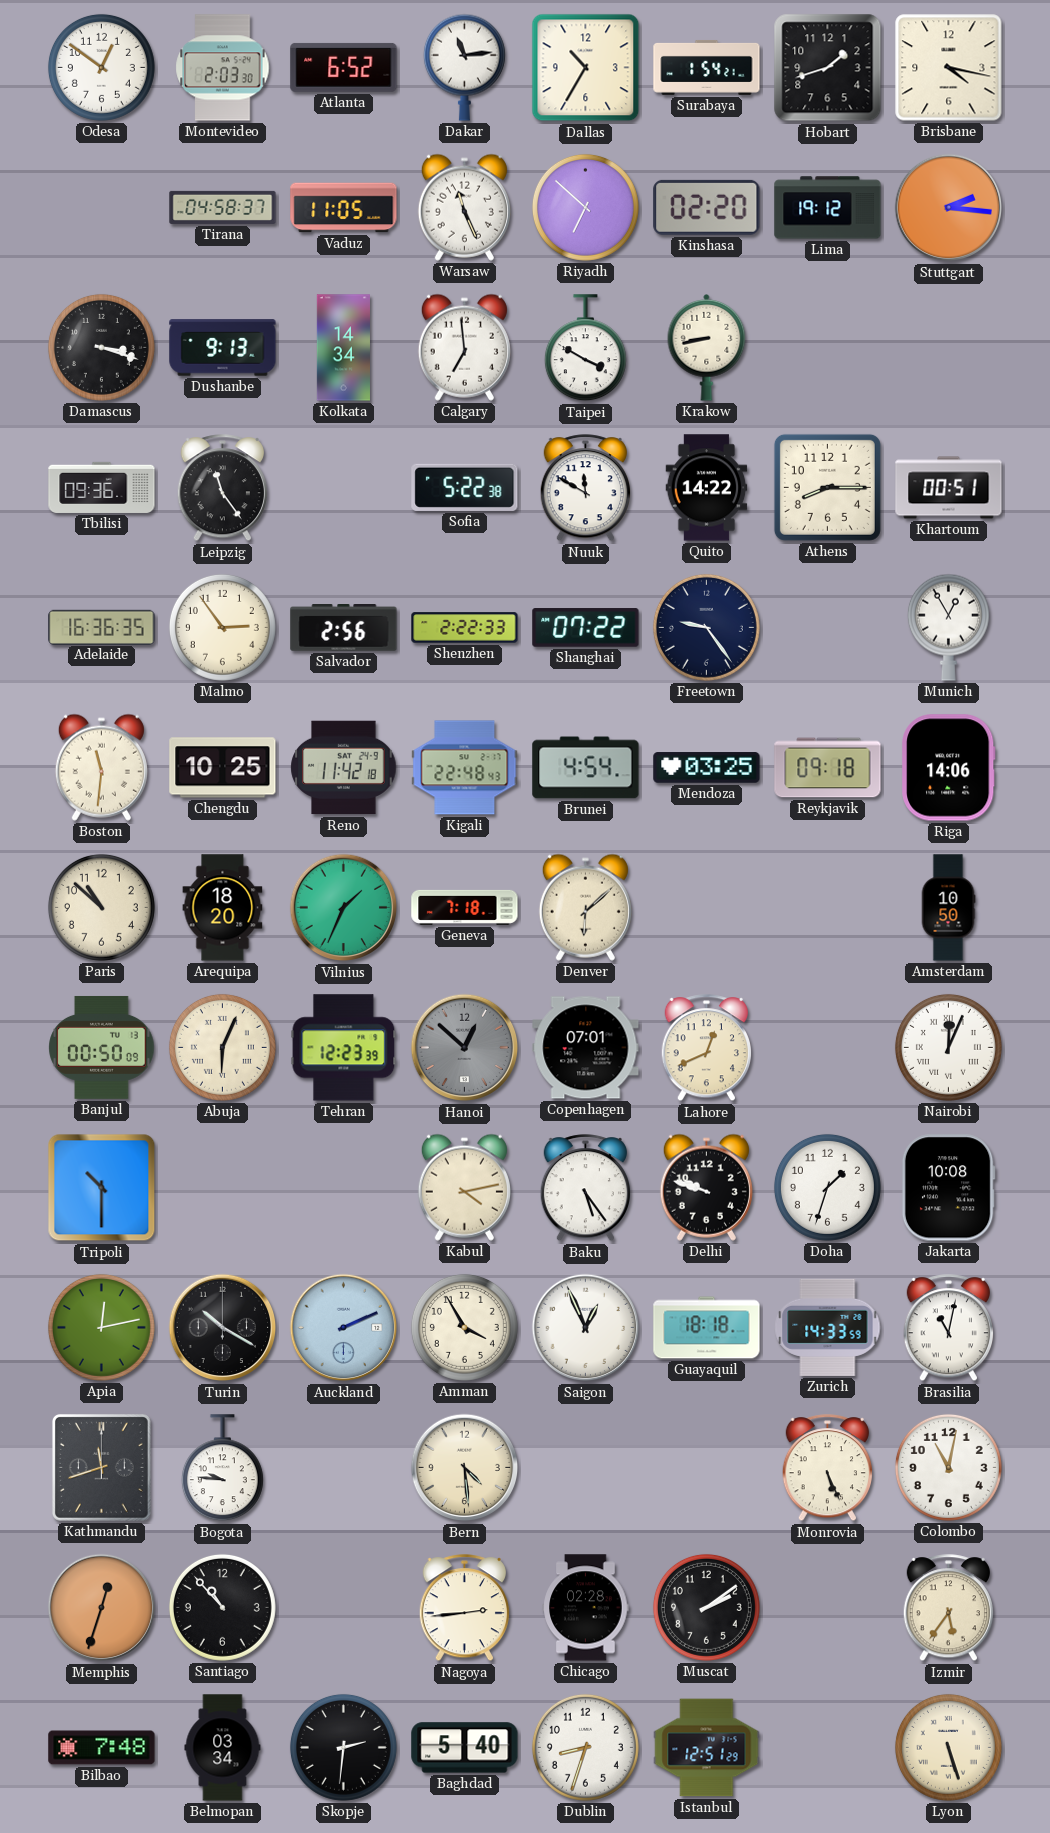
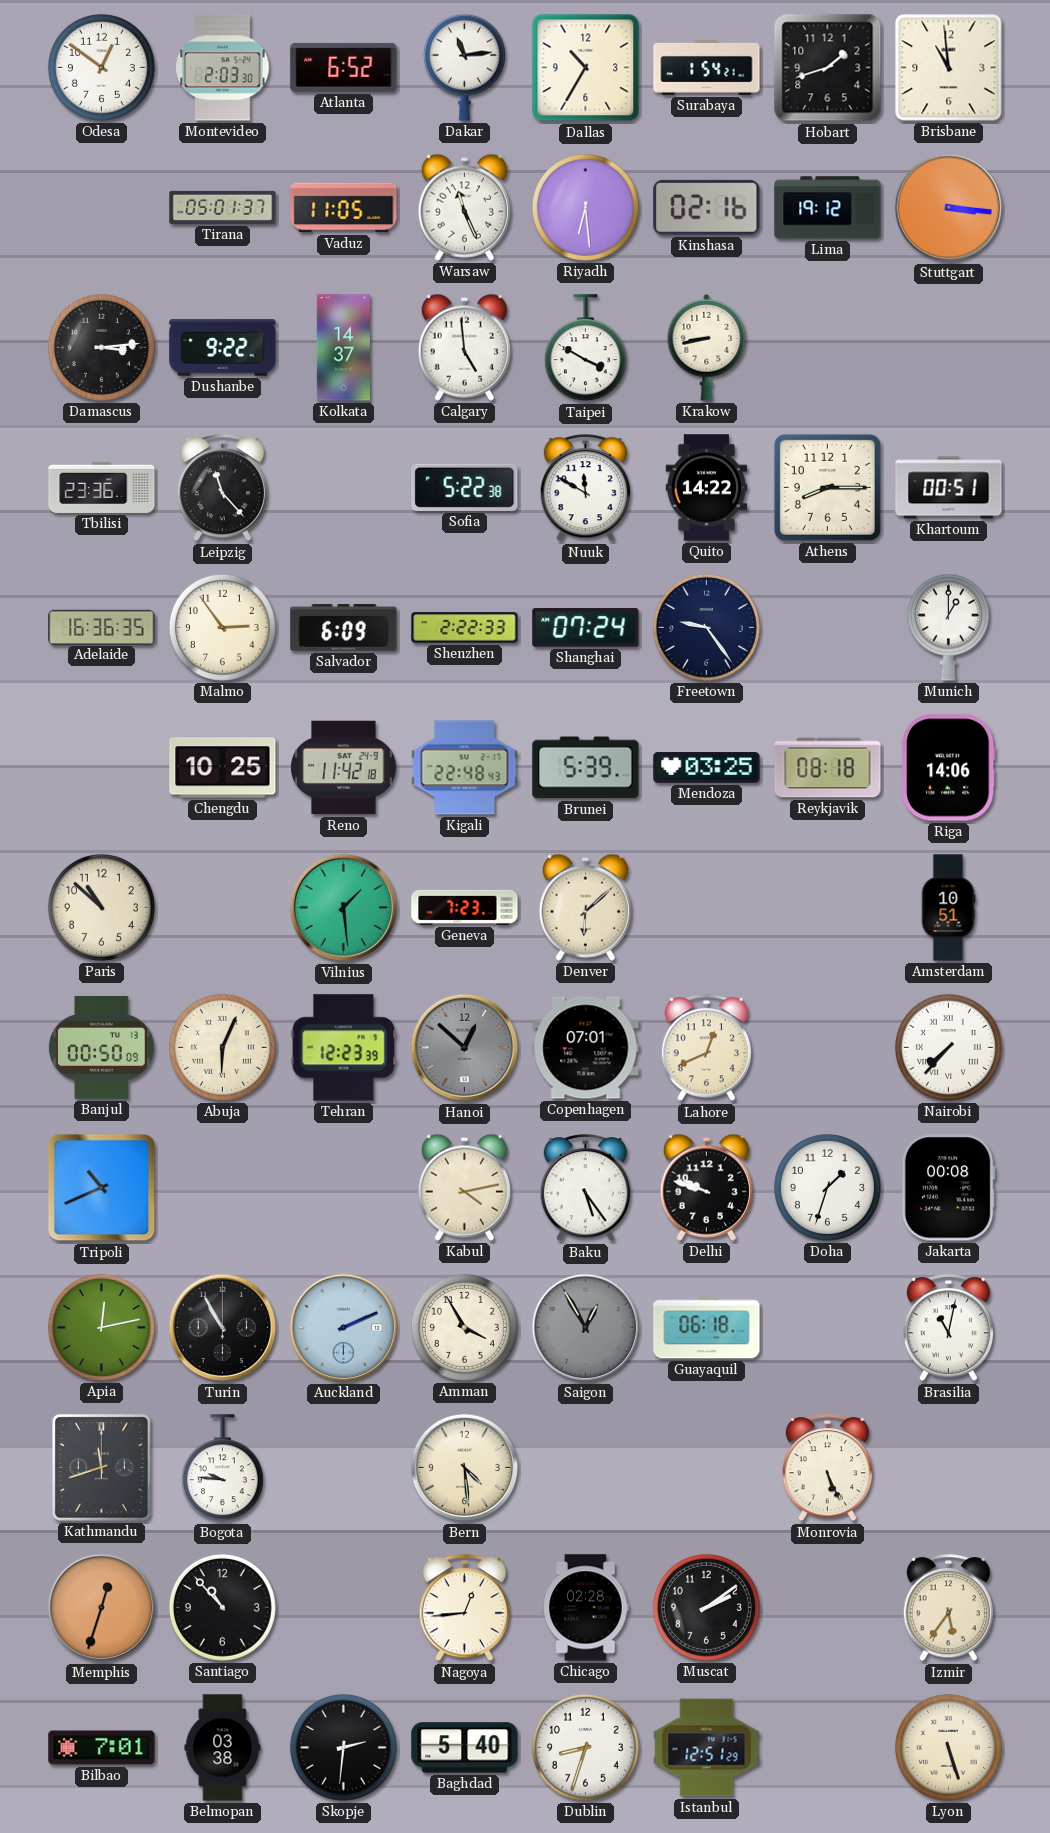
Brisbane: 4:17 -> 10:59
Tirana: 04:58 -> 05:01
Riyadh: 6:52 -> 6:29
Kinshasa: 02:20 -> 02:16
Stuttgart: 2:16 -> 3:16
Damascus: 3:18 -> 3:14
Dushanbe: 9:13 -> 9:22
Kolkata: 14:34 -> 14:37
Calgary: 6:59 -> 4:59
Tbilisi: 09:36 -> 23:36
Leipzig: 11:24 -> 11:23
Salvador: 2:56 -> 6:09
Shanghai: 07:22 -> 07:24
Munich: 12:55 -> 1:00
Boston: 11:31 -> none
Brunei: 4:54 -> 5:39
Reykjavik: 09:18 -> 08:18
Arequipa: 18:20 -> none
Vilnius: 1:34 -> 1:29
Geneva: 7:18 -> 7:23
Amsterdam: 10:50 -> 10:51
Nairobi: 12:04 -> 7:37
Tripoli: 10:30 -> 10:41
Jakarta: 10:08 -> 00:08
Turin: 10:20 -> 10:55
Saigon: 12:56 -> 12:55
Saigon dial: white -> grey
Guayaquil: 18:18 -> 06:18
Zurich: 14:33 -> none
Colombo: 11:02 -> none
Nagoya: 2:44 -> 12:44
Bilbao: 7:48 -> 7:01
Belmopan: 03:34 -> 03:38
